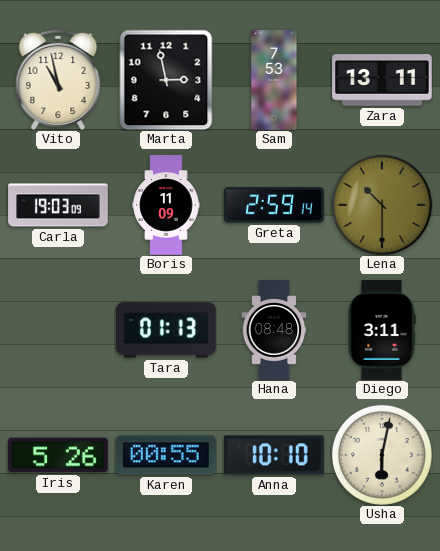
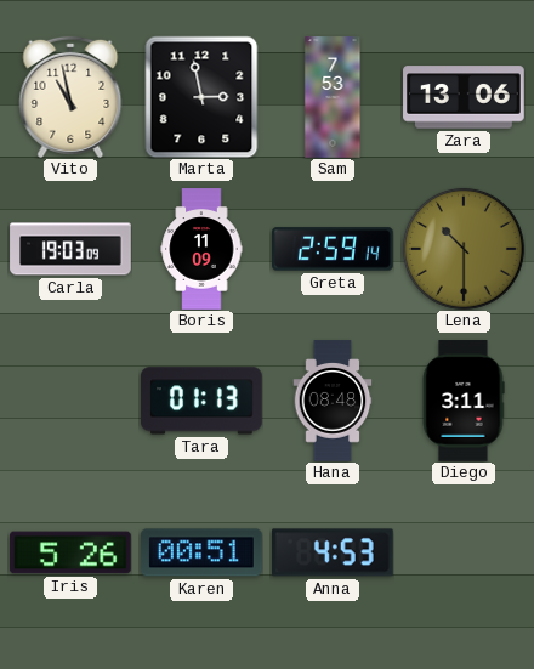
Zara: 13:11 -> 13:06
Karen: 00:55 -> 00:51
Anna: 10:10 -> 4:53
Usha: 6:02 -> none
